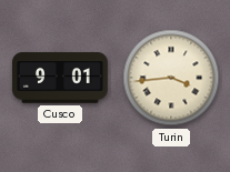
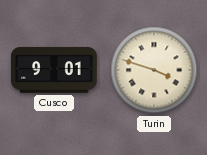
Turin: 3:44 -> 3:48
